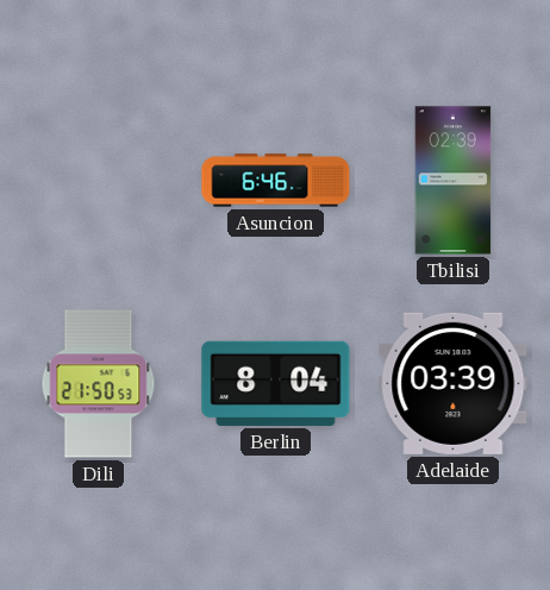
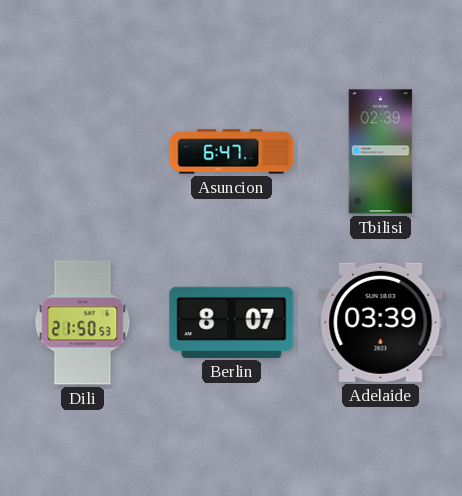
Asuncion: 6:46 -> 6:47
Berlin: 8:04 -> 8:07
